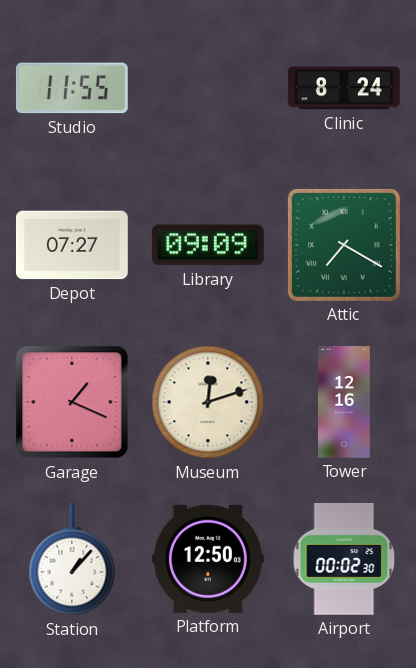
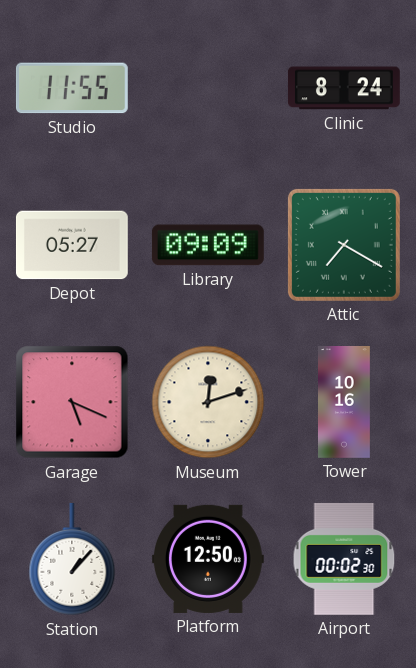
Depot: 07:27 -> 05:27
Garage: 1:19 -> 5:19
Tower: 12:16 -> 10:16
